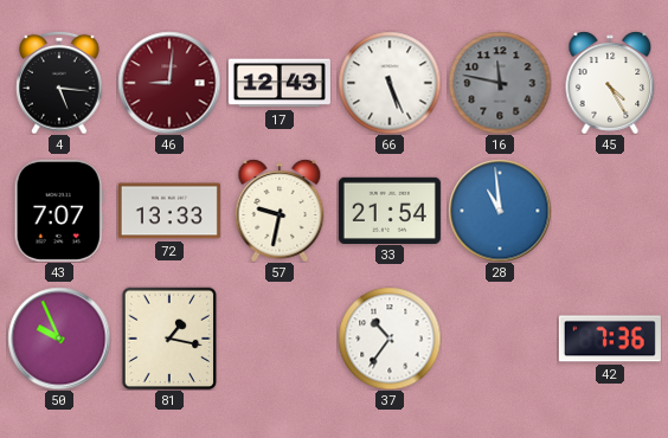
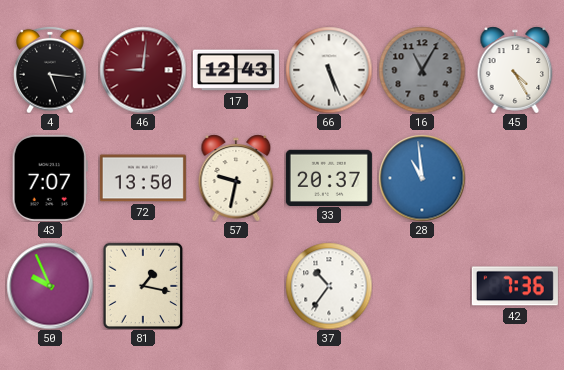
16: 11:47 -> 11:05
72: 13:33 -> 13:50
33: 21:54 -> 20:37
